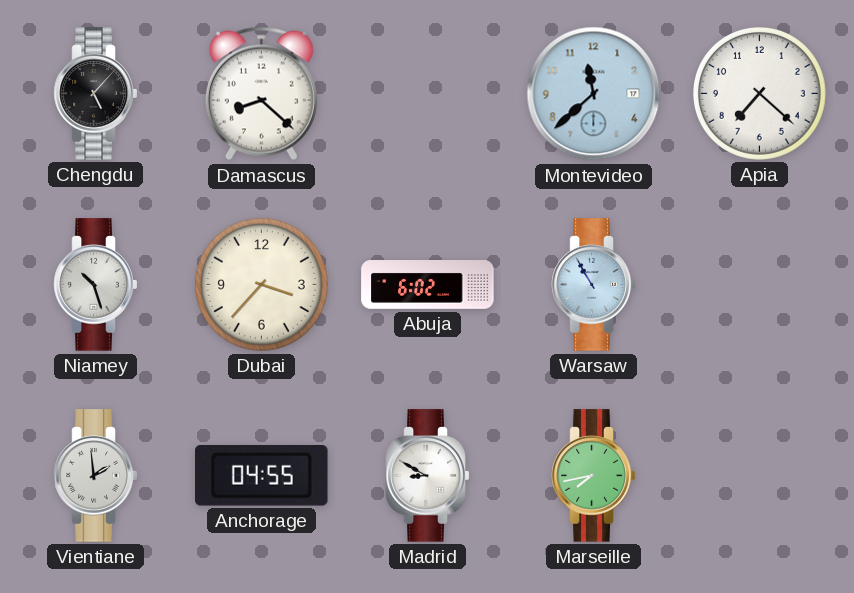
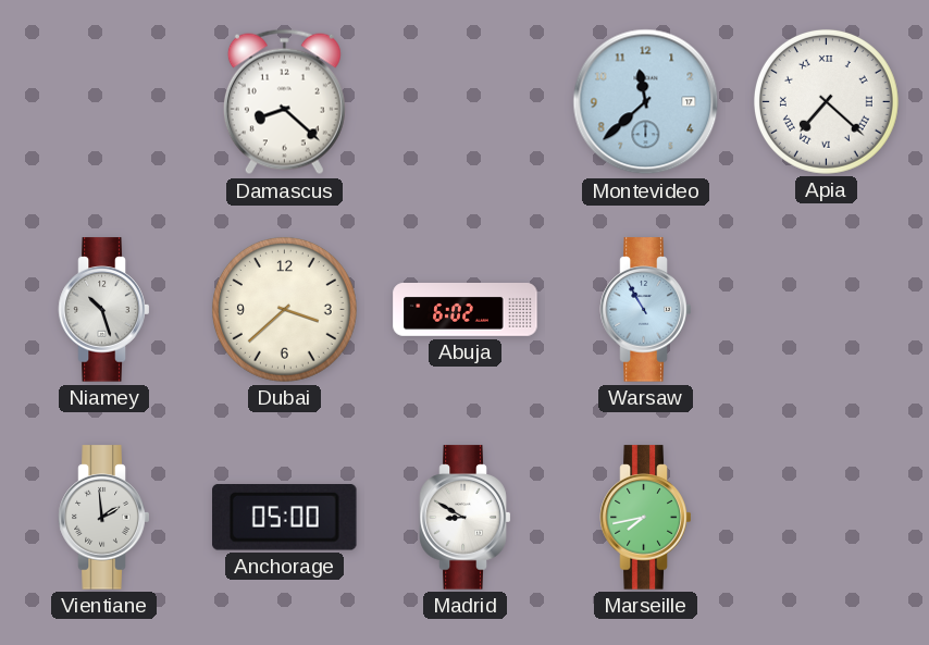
Chengdu: 5:07 -> none
Apia numerals: Arabic -> Roman
Dubai: 3:37 -> 3:38
Anchorage: 04:55 -> 05:00
